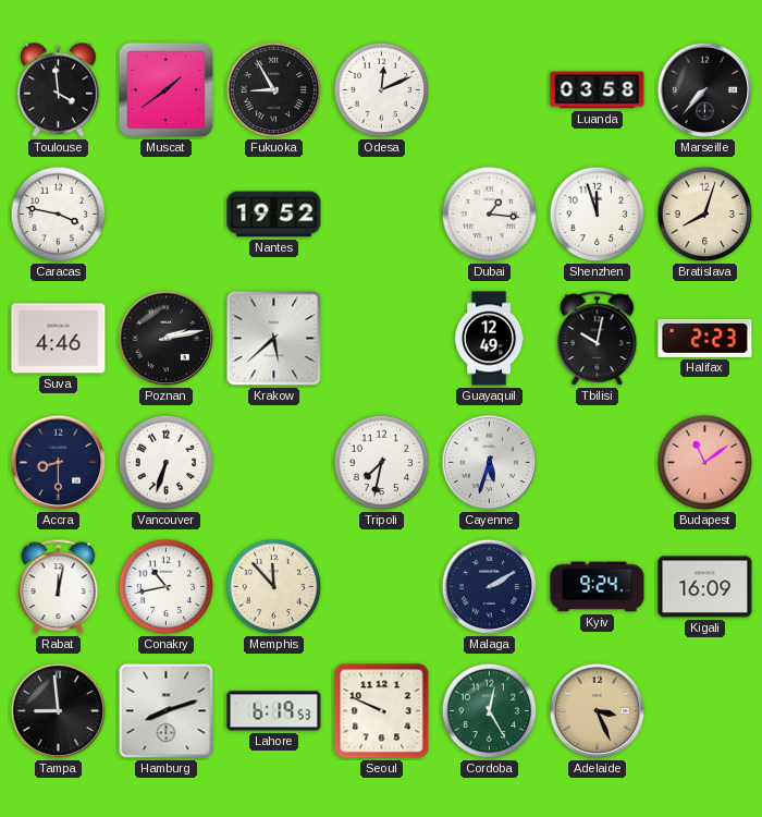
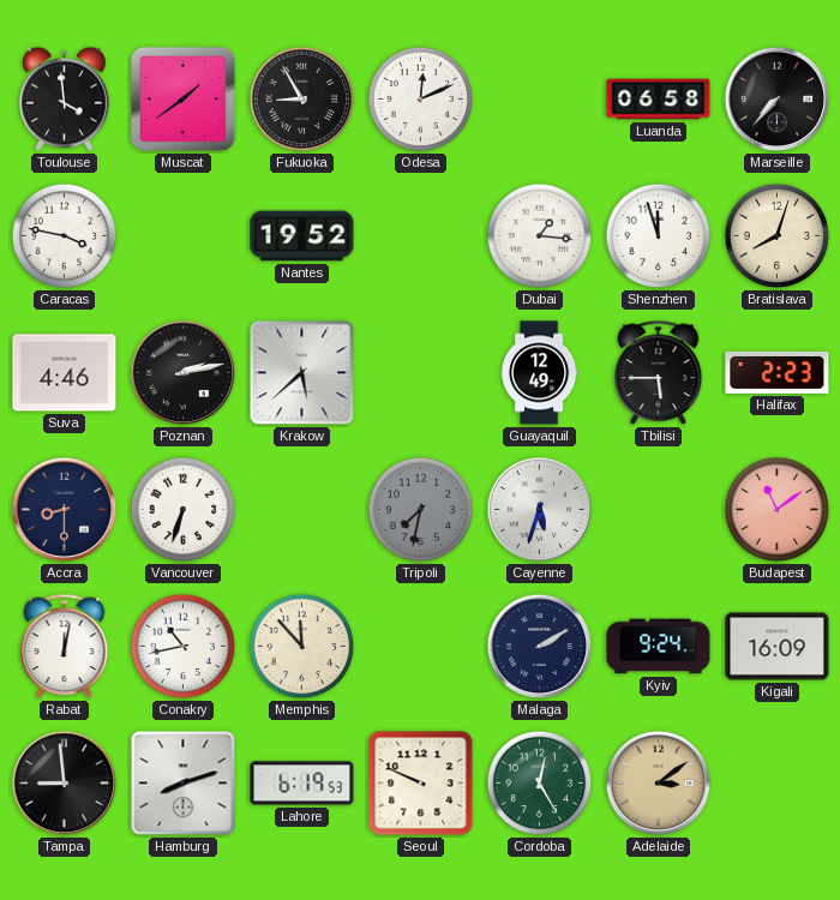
Luanda: 03:58 -> 06:58
Tbilisi: 10:02 -> 5:45
Tripoli dial: white -> grey
Adelaide: 3:26 -> 3:09
